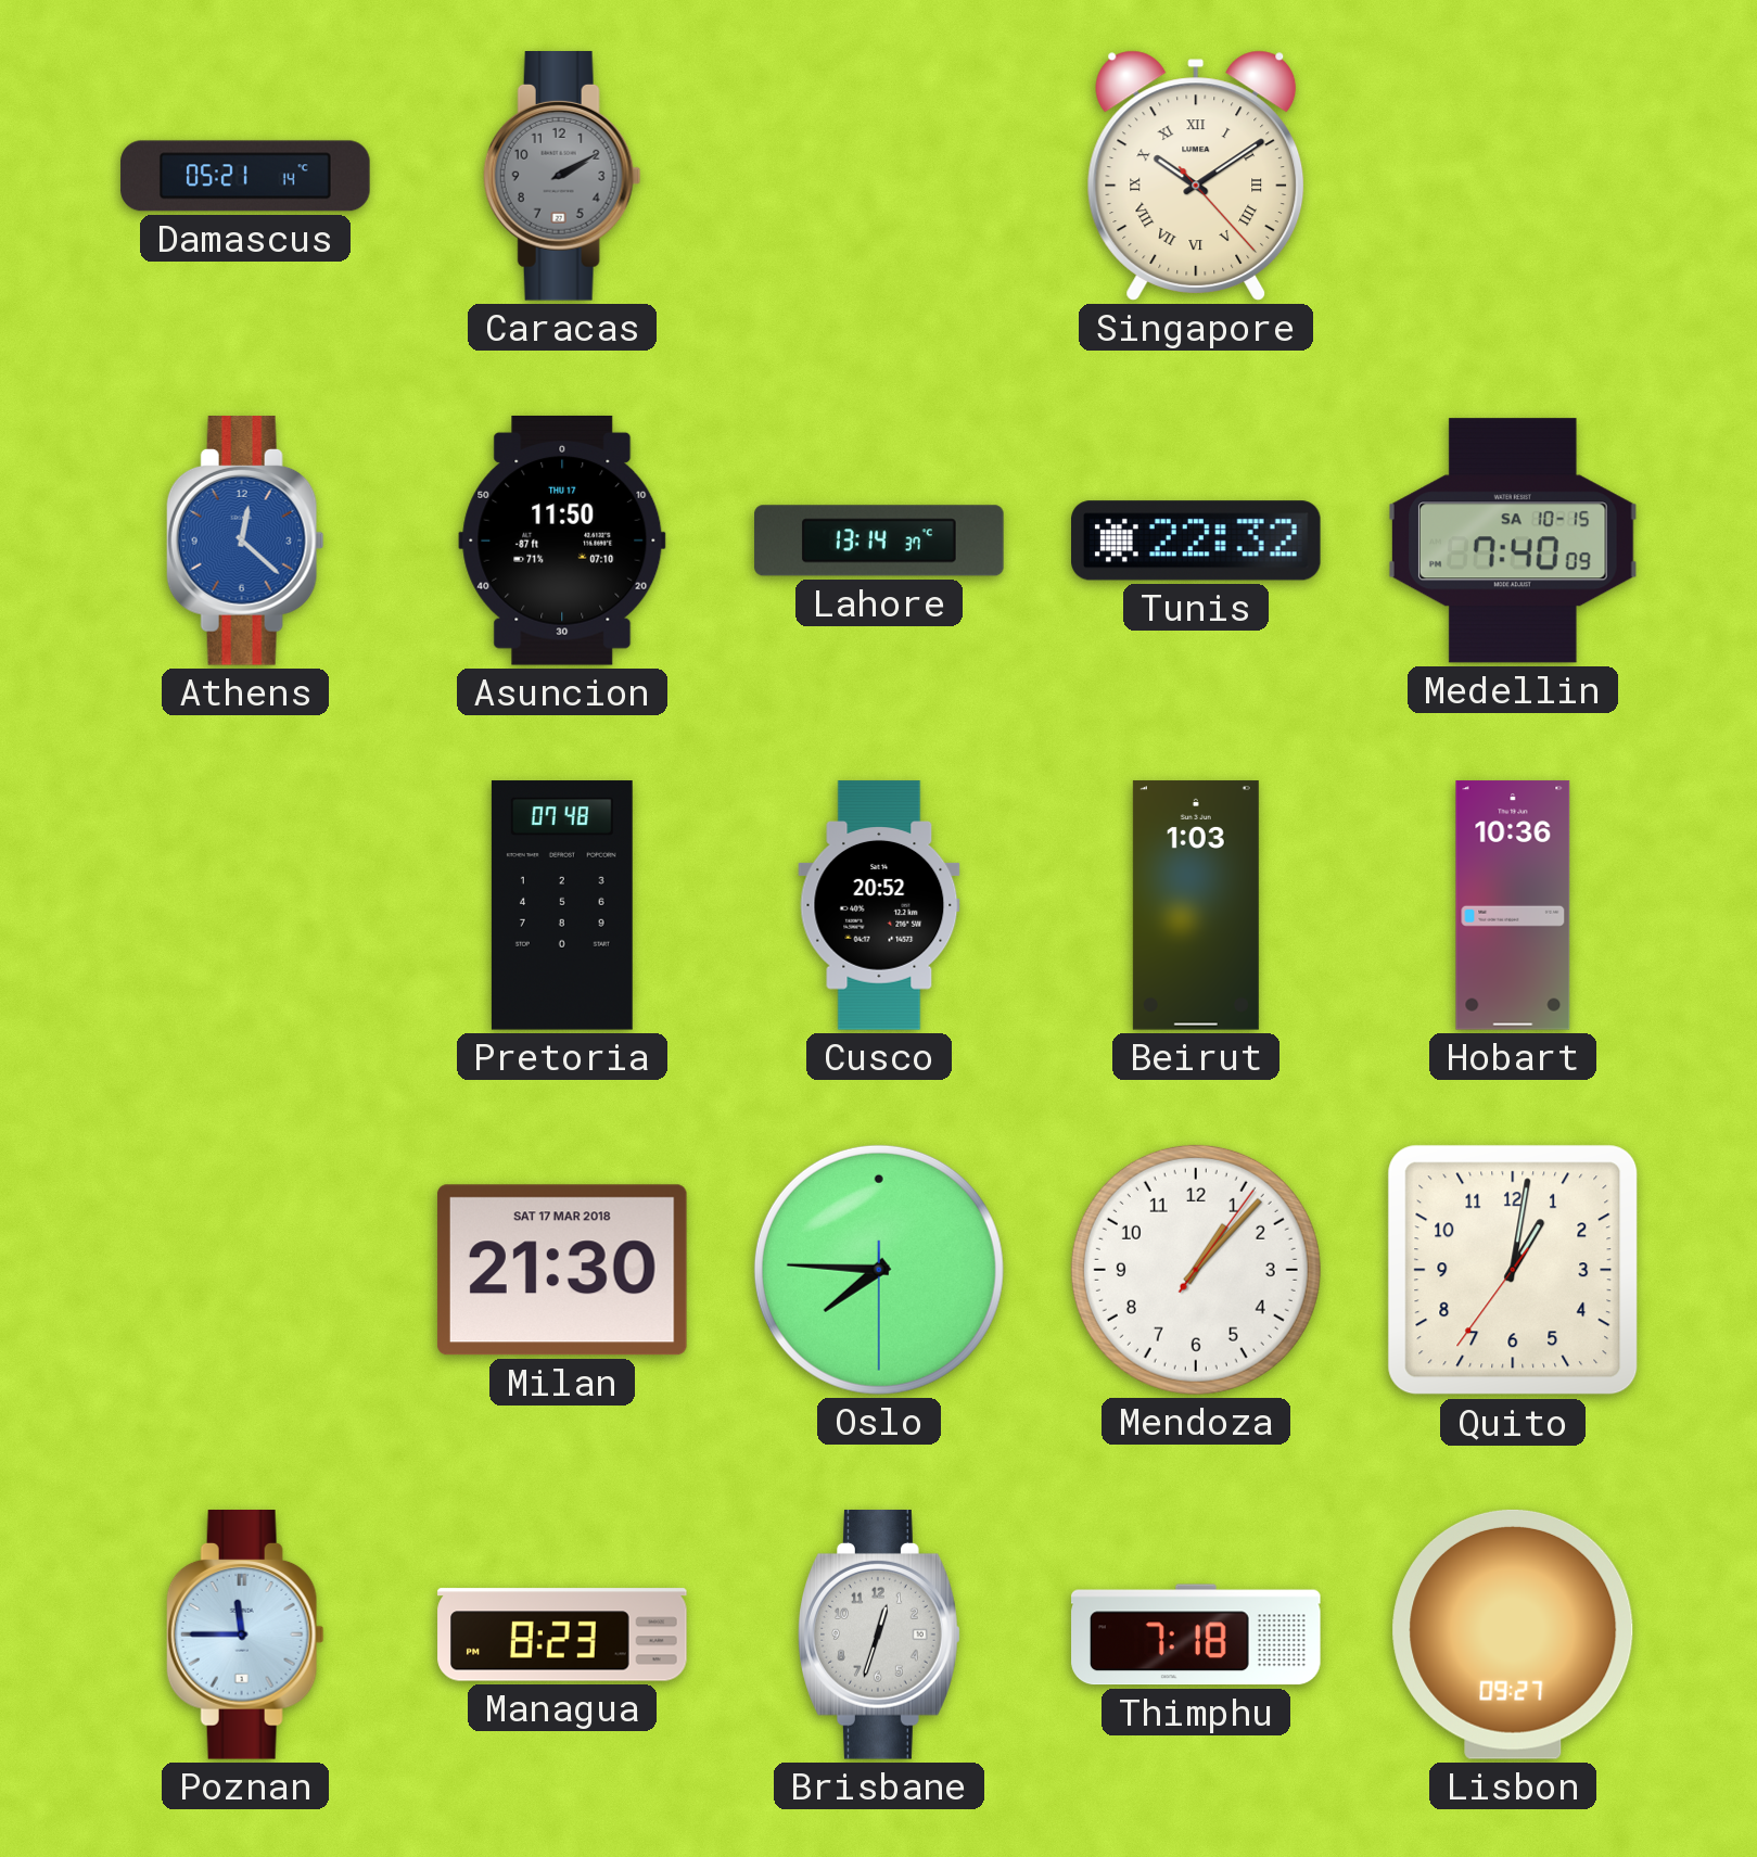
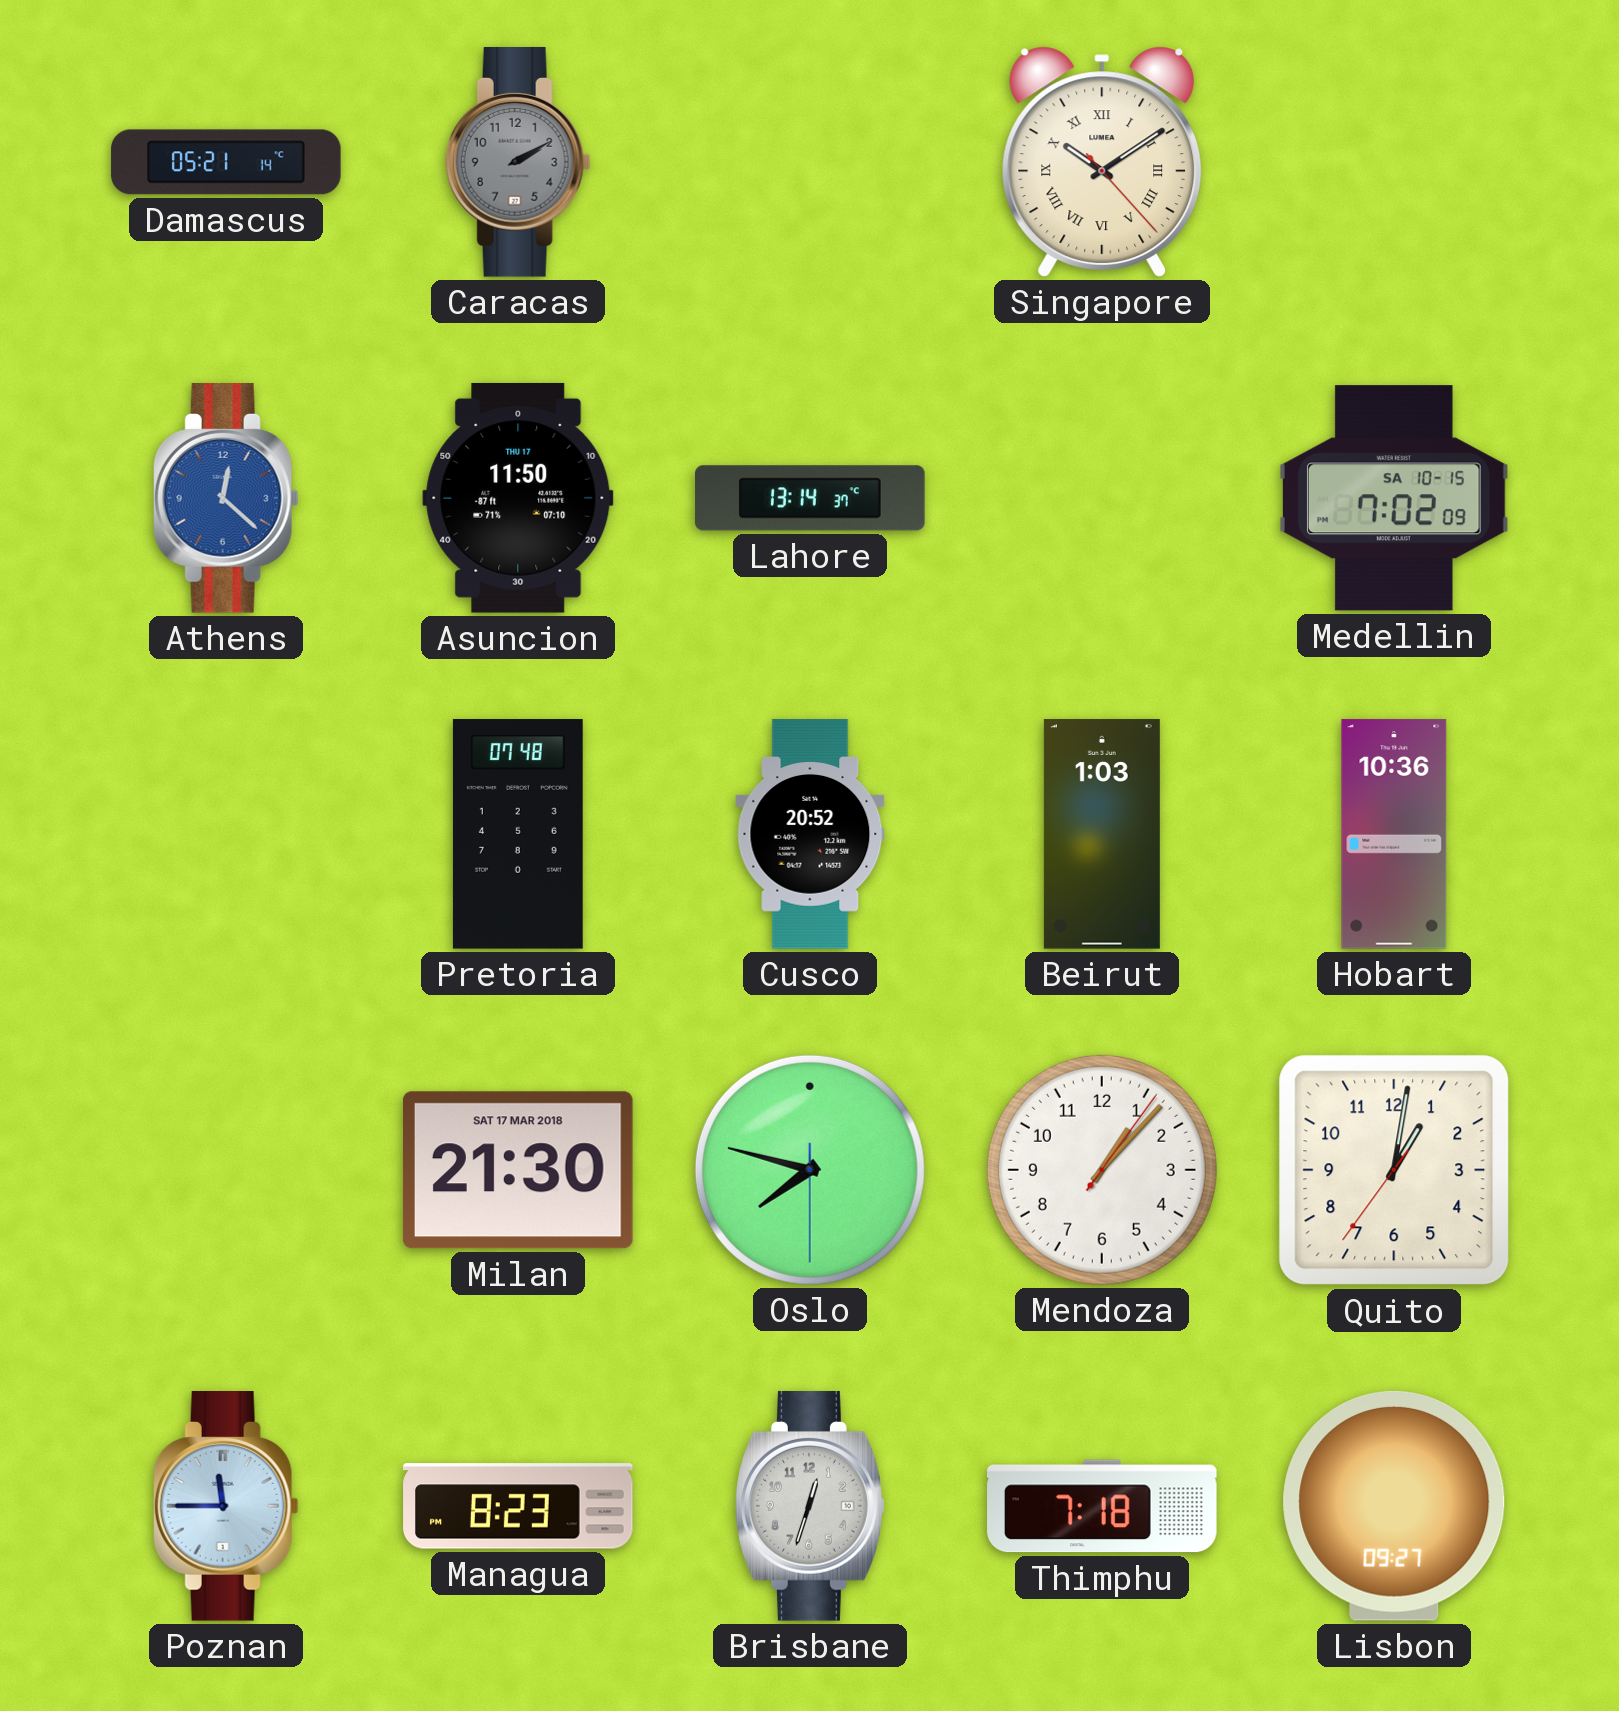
Tunis: 22:32 -> none
Medellin: 7:40 -> 7:02
Oslo: 7:45 -> 7:47
